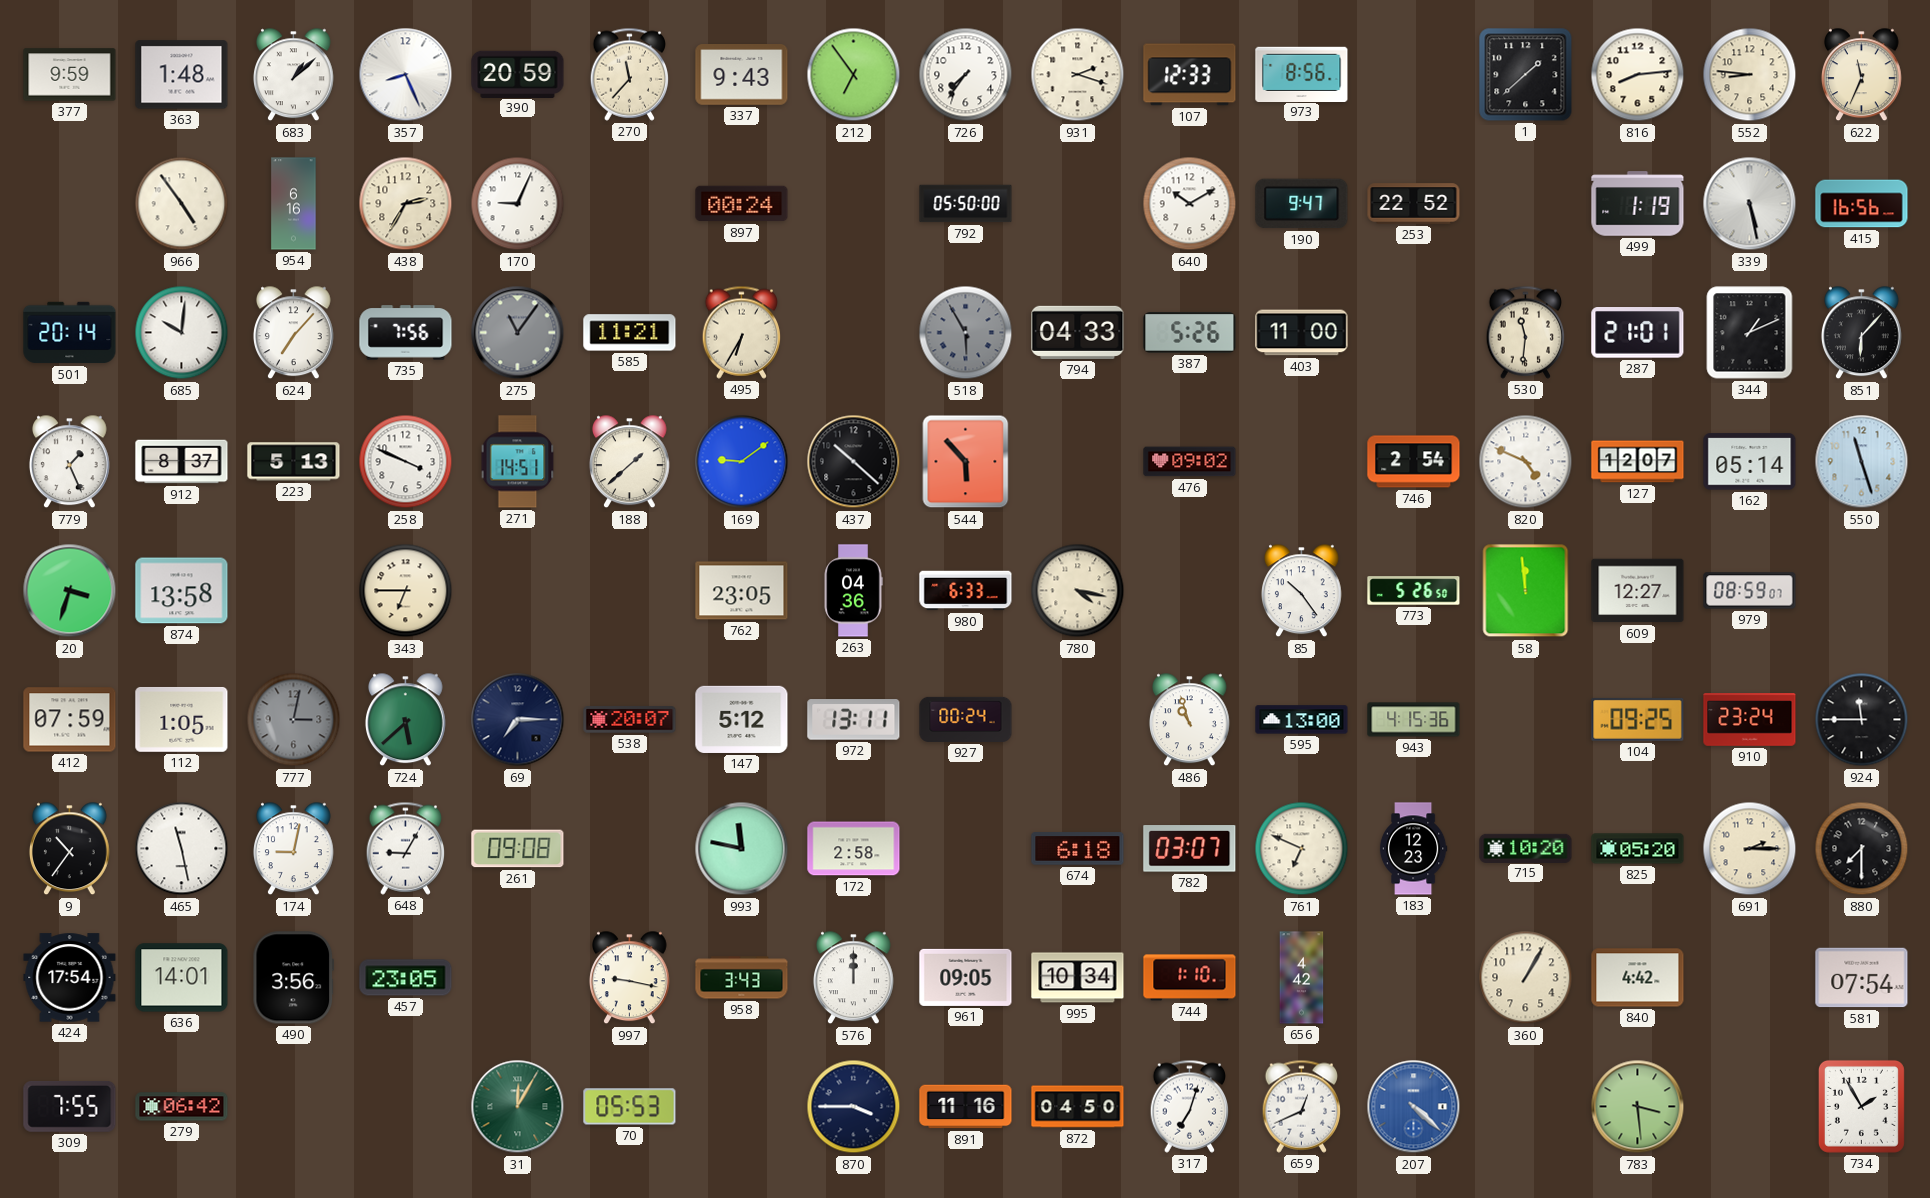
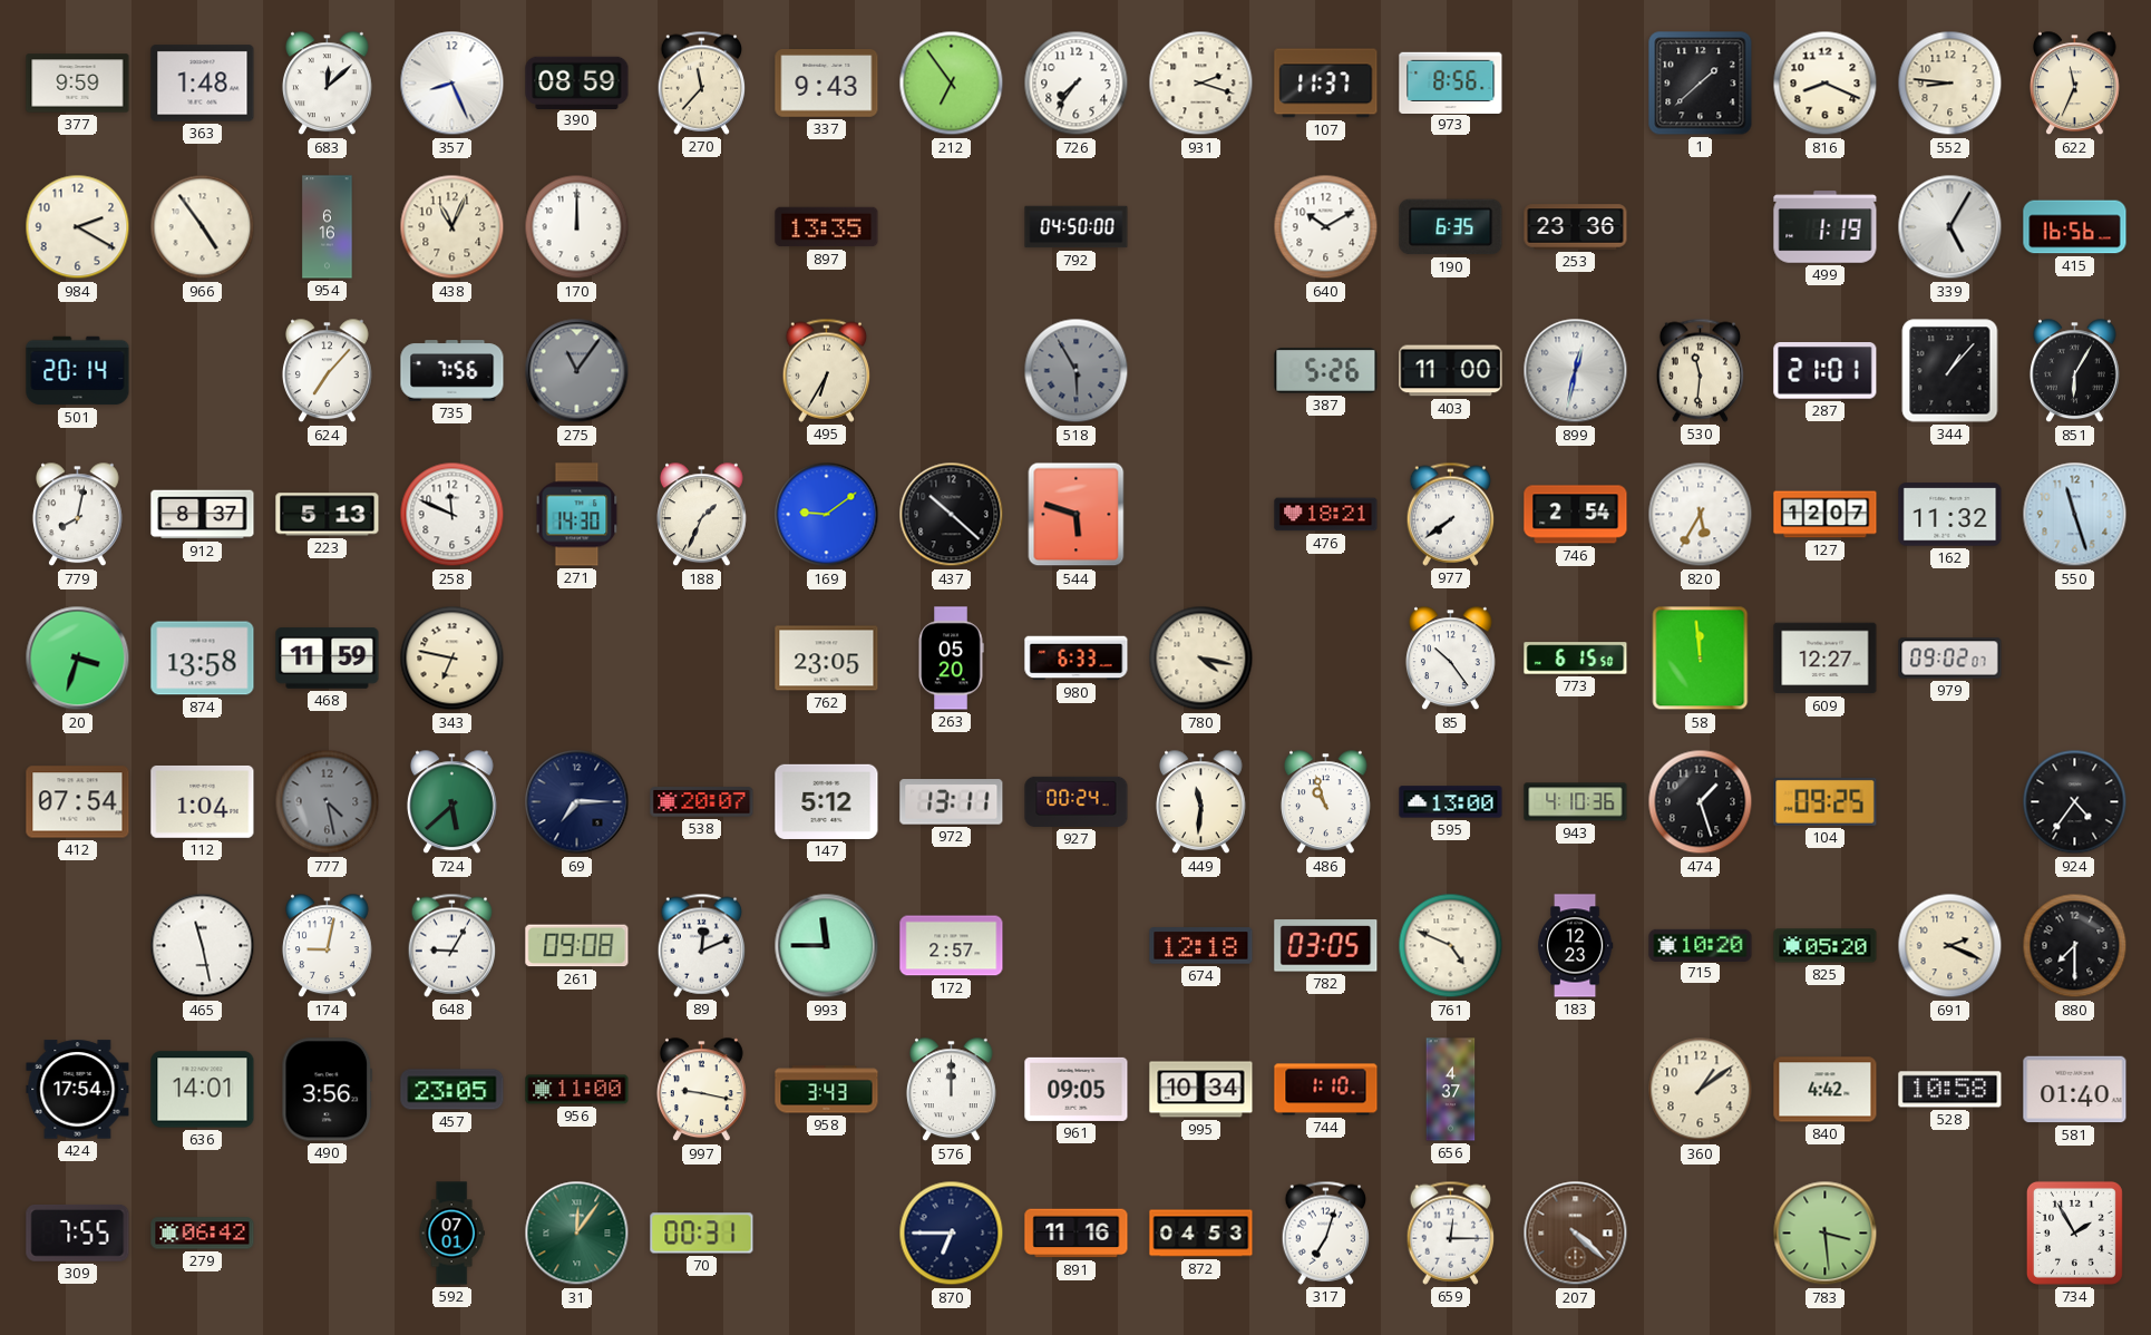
683: 1:08 -> 12:08
390: 20:59 -> 08:59
107: 12:33 -> 11:37
816: 8:14 -> 8:19
984: none -> 2:20
438: 2:35 -> 11:04
170: 9:04 -> 12:00
897: 00:24 -> 13:35
792: 05:50 -> 04:50
190: 9:47 -> 6:35
253: 22:52 -> 23:36
339: 5:28 -> 5:05
685: 10:01 -> none
585: 11:21 -> none
794: 04:33 -> none
899: none -> 12:32
344: 1:11 -> 1:07
851: 6:07 -> 6:05
779: 1:26 -> 8:02
258: 3:49 -> 11:49
271: 14:51 -> 14:30
188: 1:38 -> 1:34
544: 5:53 -> 5:48
476: 09:02 -> 18:21
977: none -> 7:39
820: 4:49 -> 5:35
162: 05:14 -> 11:32
468: none -> 11:59
343: 6:45 -> 6:47
263: 04:36 -> 05:20
773: 5:26 -> 6:15
979: 08:59 -> 09:02
412: 07:59 -> 07:54
112: 1:05 -> 1:04
777: 3:02 -> 4:28
449: none -> 11:31
943: 4:15 -> 4:10
474: none -> 1:27
910: 23:24 -> none
924: 11:45 -> 4:36
9: 10:36 -> none
89: none -> 12:11
993: 11:47 -> 11:45
172: 2:58 -> 2:57
674: 6:18 -> 12:18
782: 03:07 -> 03:05
761: 6:49 -> 4:49
691: 2:15 -> 2:19
956: none -> 11:00
656: 4:42 -> 4:37
360: 1:05 -> 1:09
528: none -> 10:58
581: 07:54 -> 01:40
592: none -> 07:01
31: 12:05 -> 12:06
70: 05:53 -> 00:31
870: 3:45 -> 6:45
872: 04:50 -> 04:53
659: 12:41 -> 12:15
207 dial: blue -> brown
